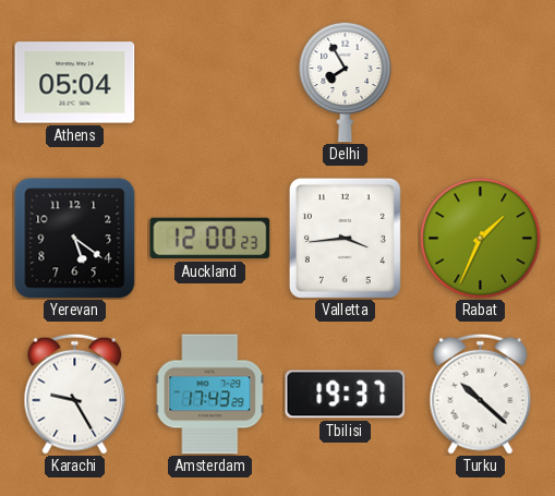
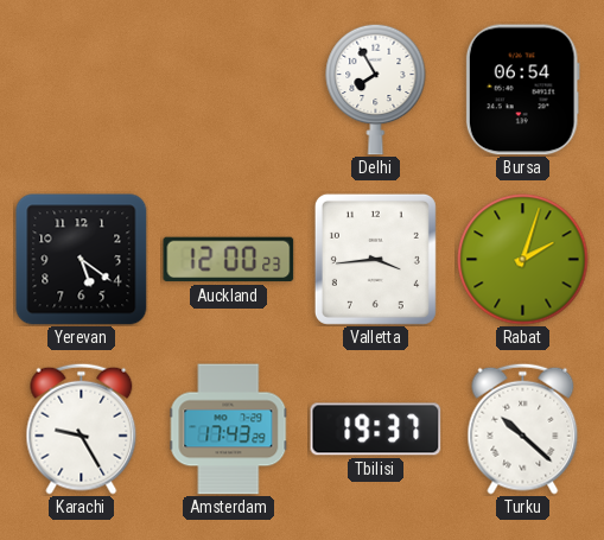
Athens: 05:04 -> none
Bursa: none -> 06:54
Rabat: 1:34 -> 2:03
